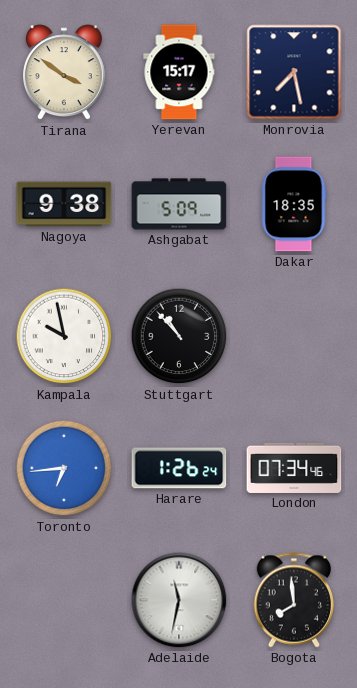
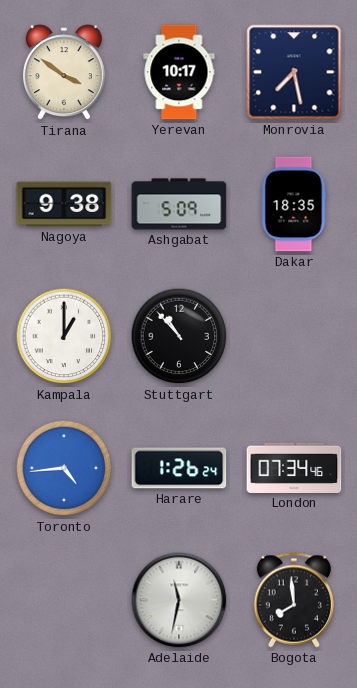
Yerevan: 15:17 -> 10:17
Kampala: 9:58 -> 1:00
Toronto: 6:44 -> 4:44
